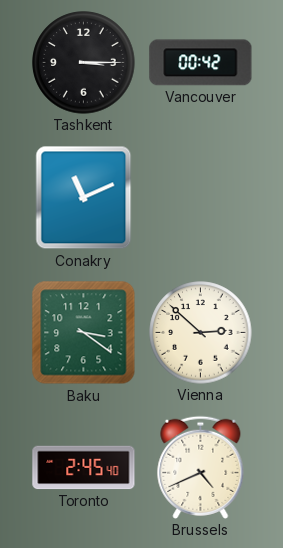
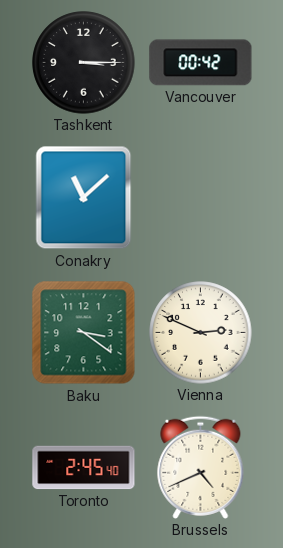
Conakry: 11:11 -> 11:08
Vienna: 2:52 -> 2:49
